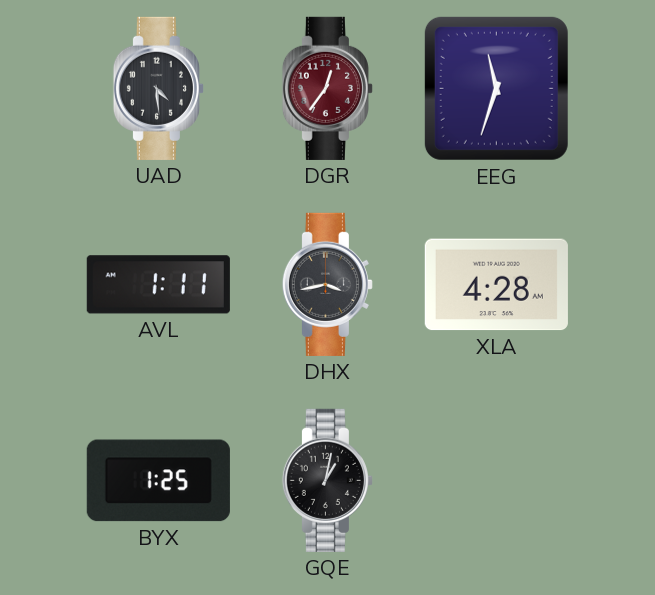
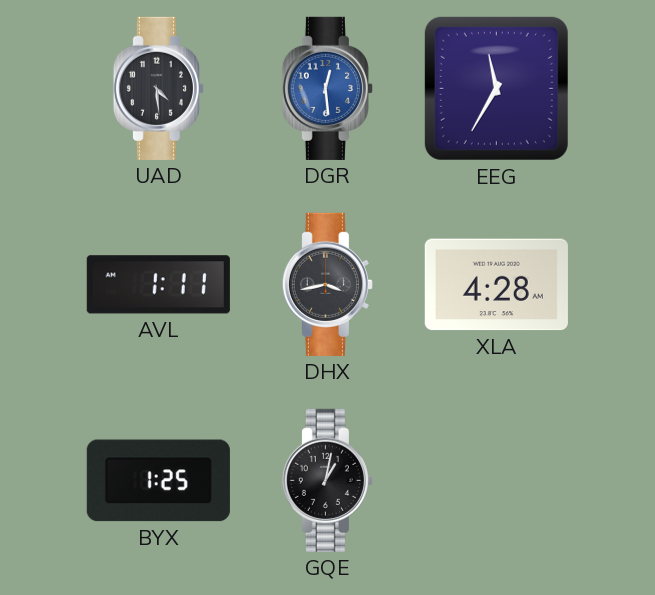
DGR: 12:36 -> 12:29
DGR dial: burgundy -> blue
EEG: 11:33 -> 11:35
